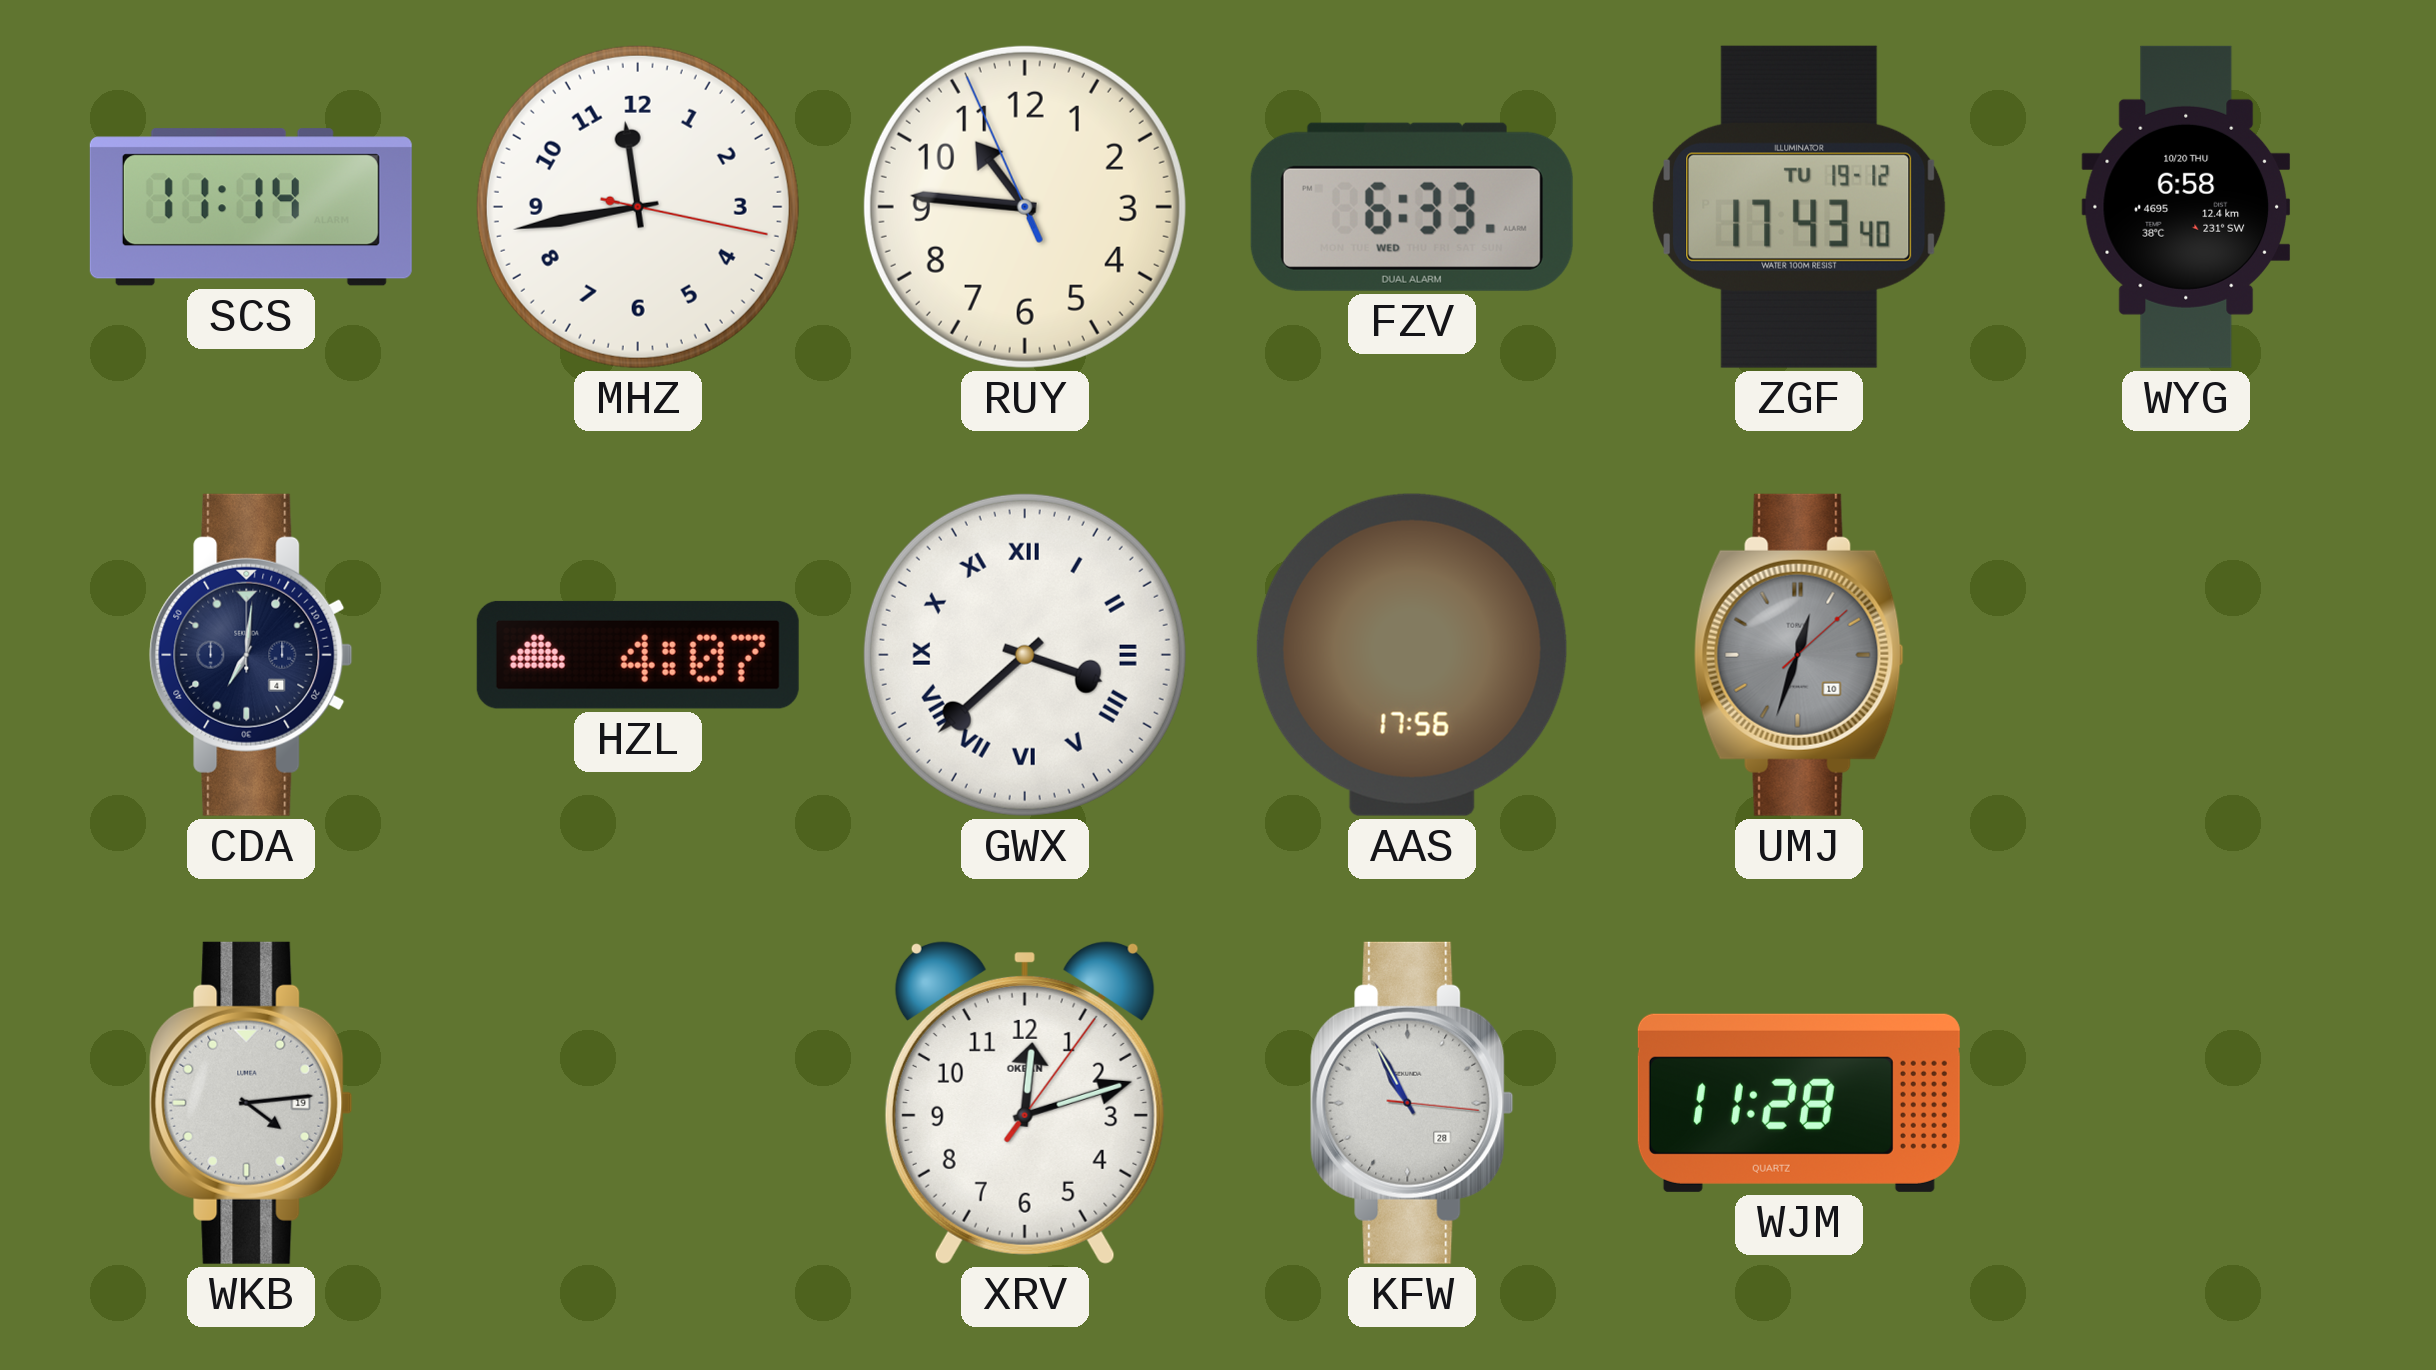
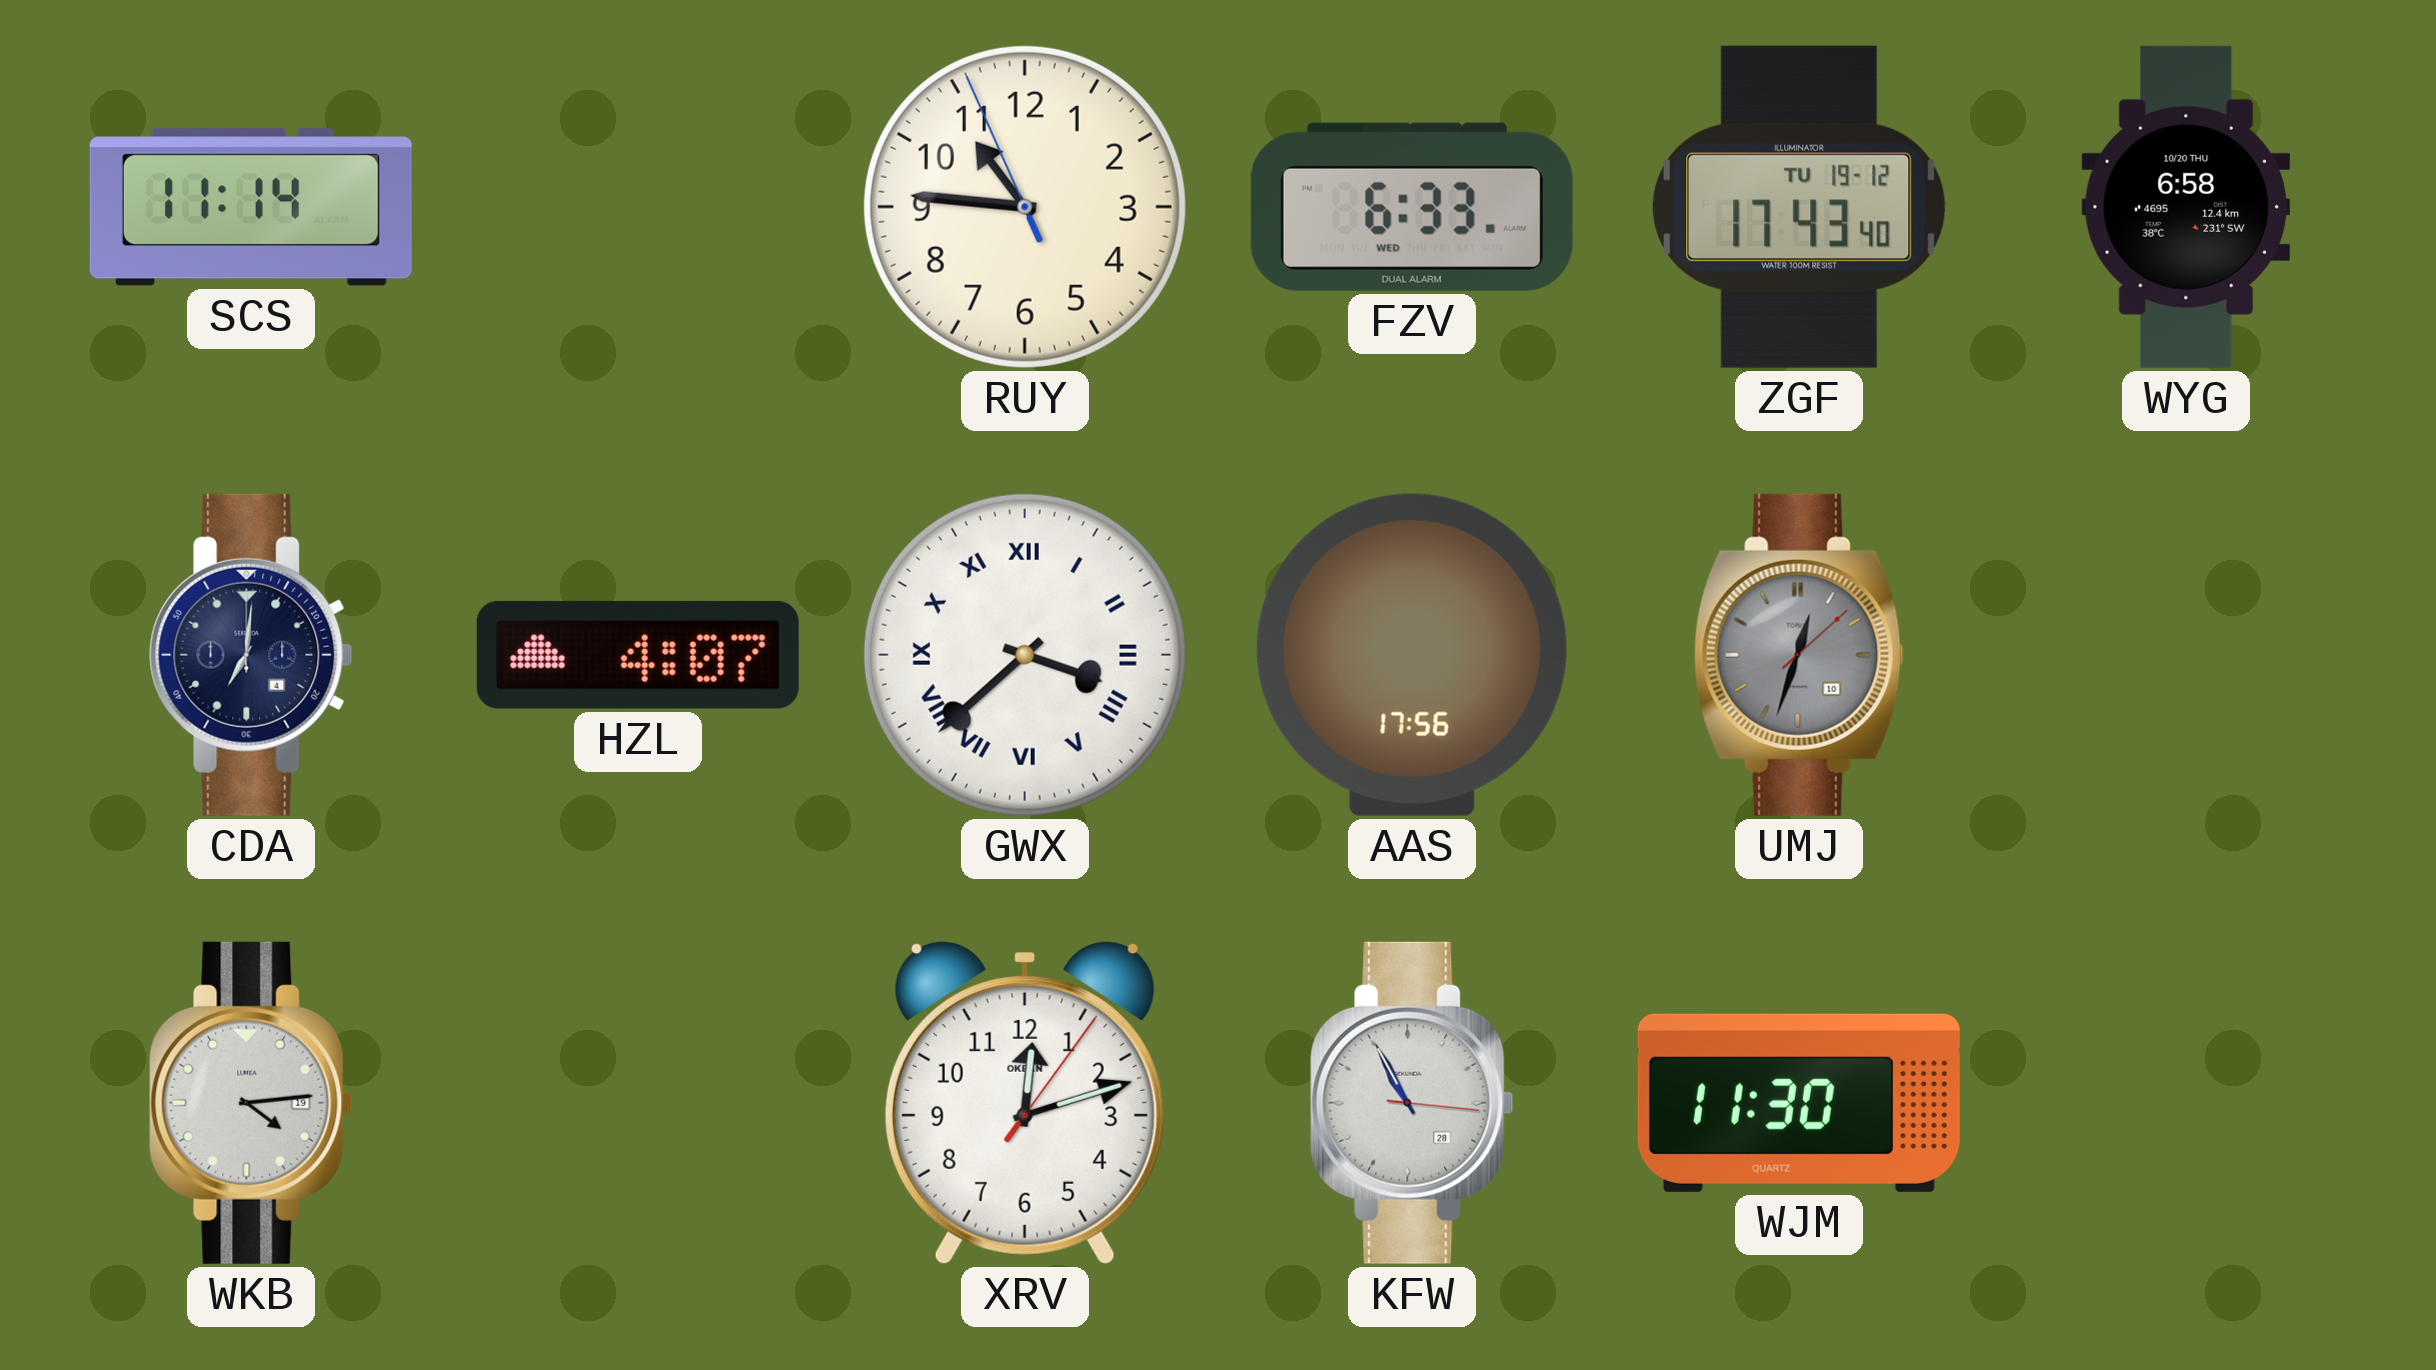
MHZ: 11:43 -> none
WJM: 11:28 -> 11:30
